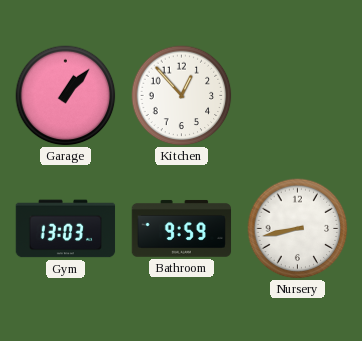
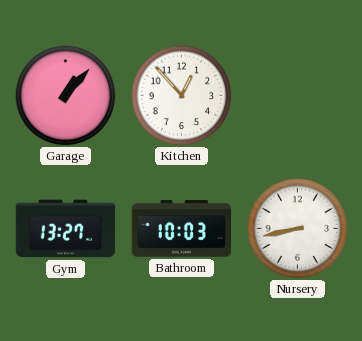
Gym: 13:03 -> 13:27
Bathroom: 9:59 -> 10:03
